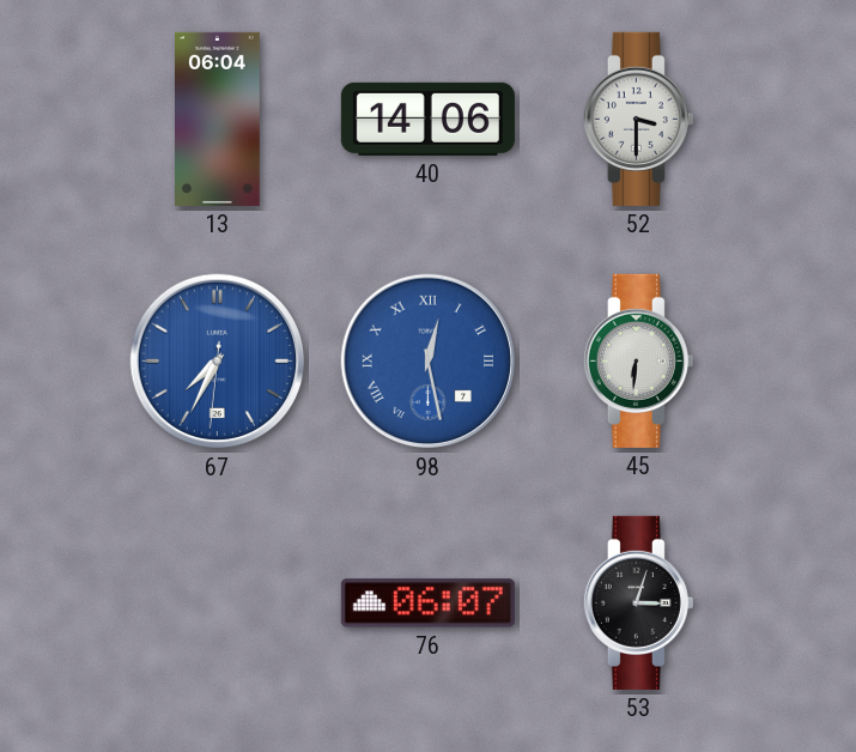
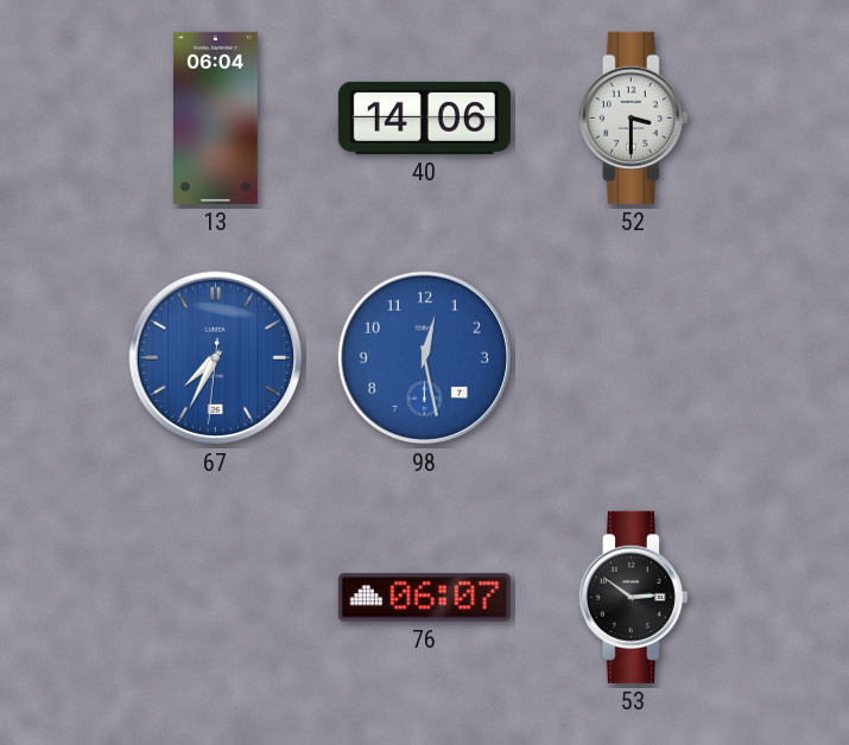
98 numerals: Roman -> Arabic
45: 6:31 -> none
53: 3:03 -> 2:51
